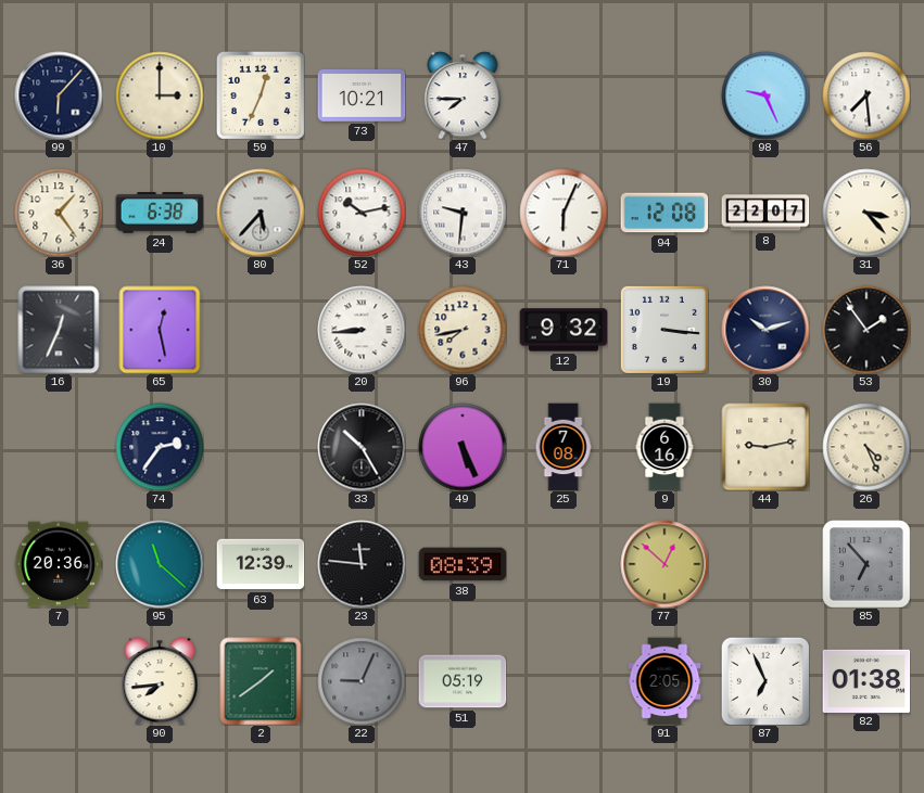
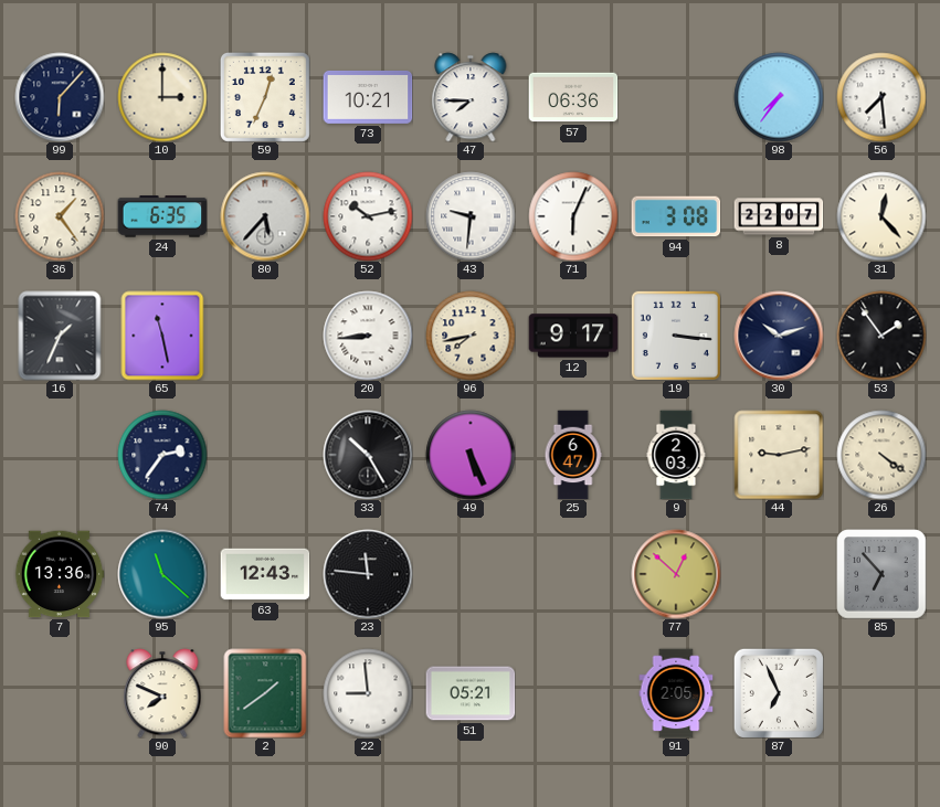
57: none -> 06:36
98: 9:26 -> 7:36
24: 6:38 -> 6:35
94: 12:08 -> 3:08
31: 3:23 -> 12:23
16: 12:34 -> 1:34
65: 12:28 -> 11:28
12: 9:32 -> 9:17
25: 7:08 -> 6:47
9: 6:16 -> 2:03
26: 4:26 -> 4:21
7: 20:36 -> 13:36
63: 12:39 -> 12:43
38: 08:39 -> none
90: 7:44 -> 7:49
22: 9:04 -> 8:59
22 dial: grey -> white
51: 05:19 -> 05:21
82: 01:38 -> none
